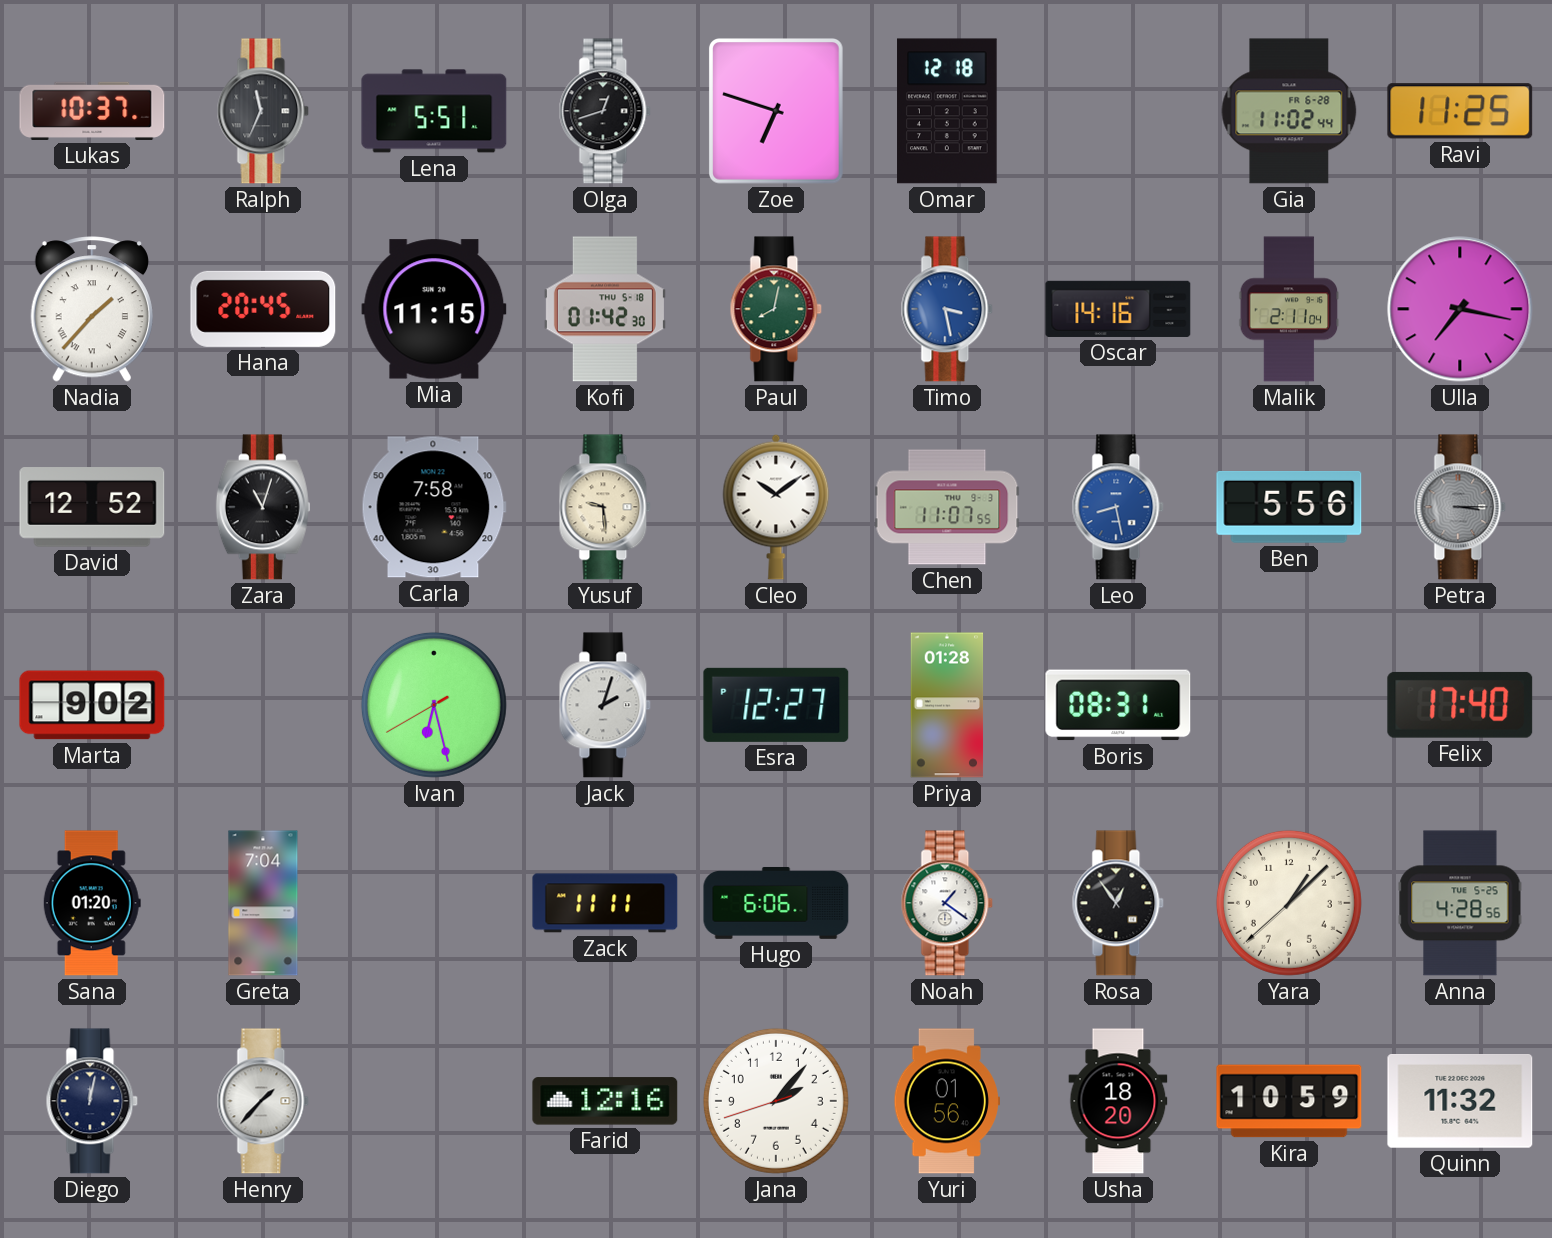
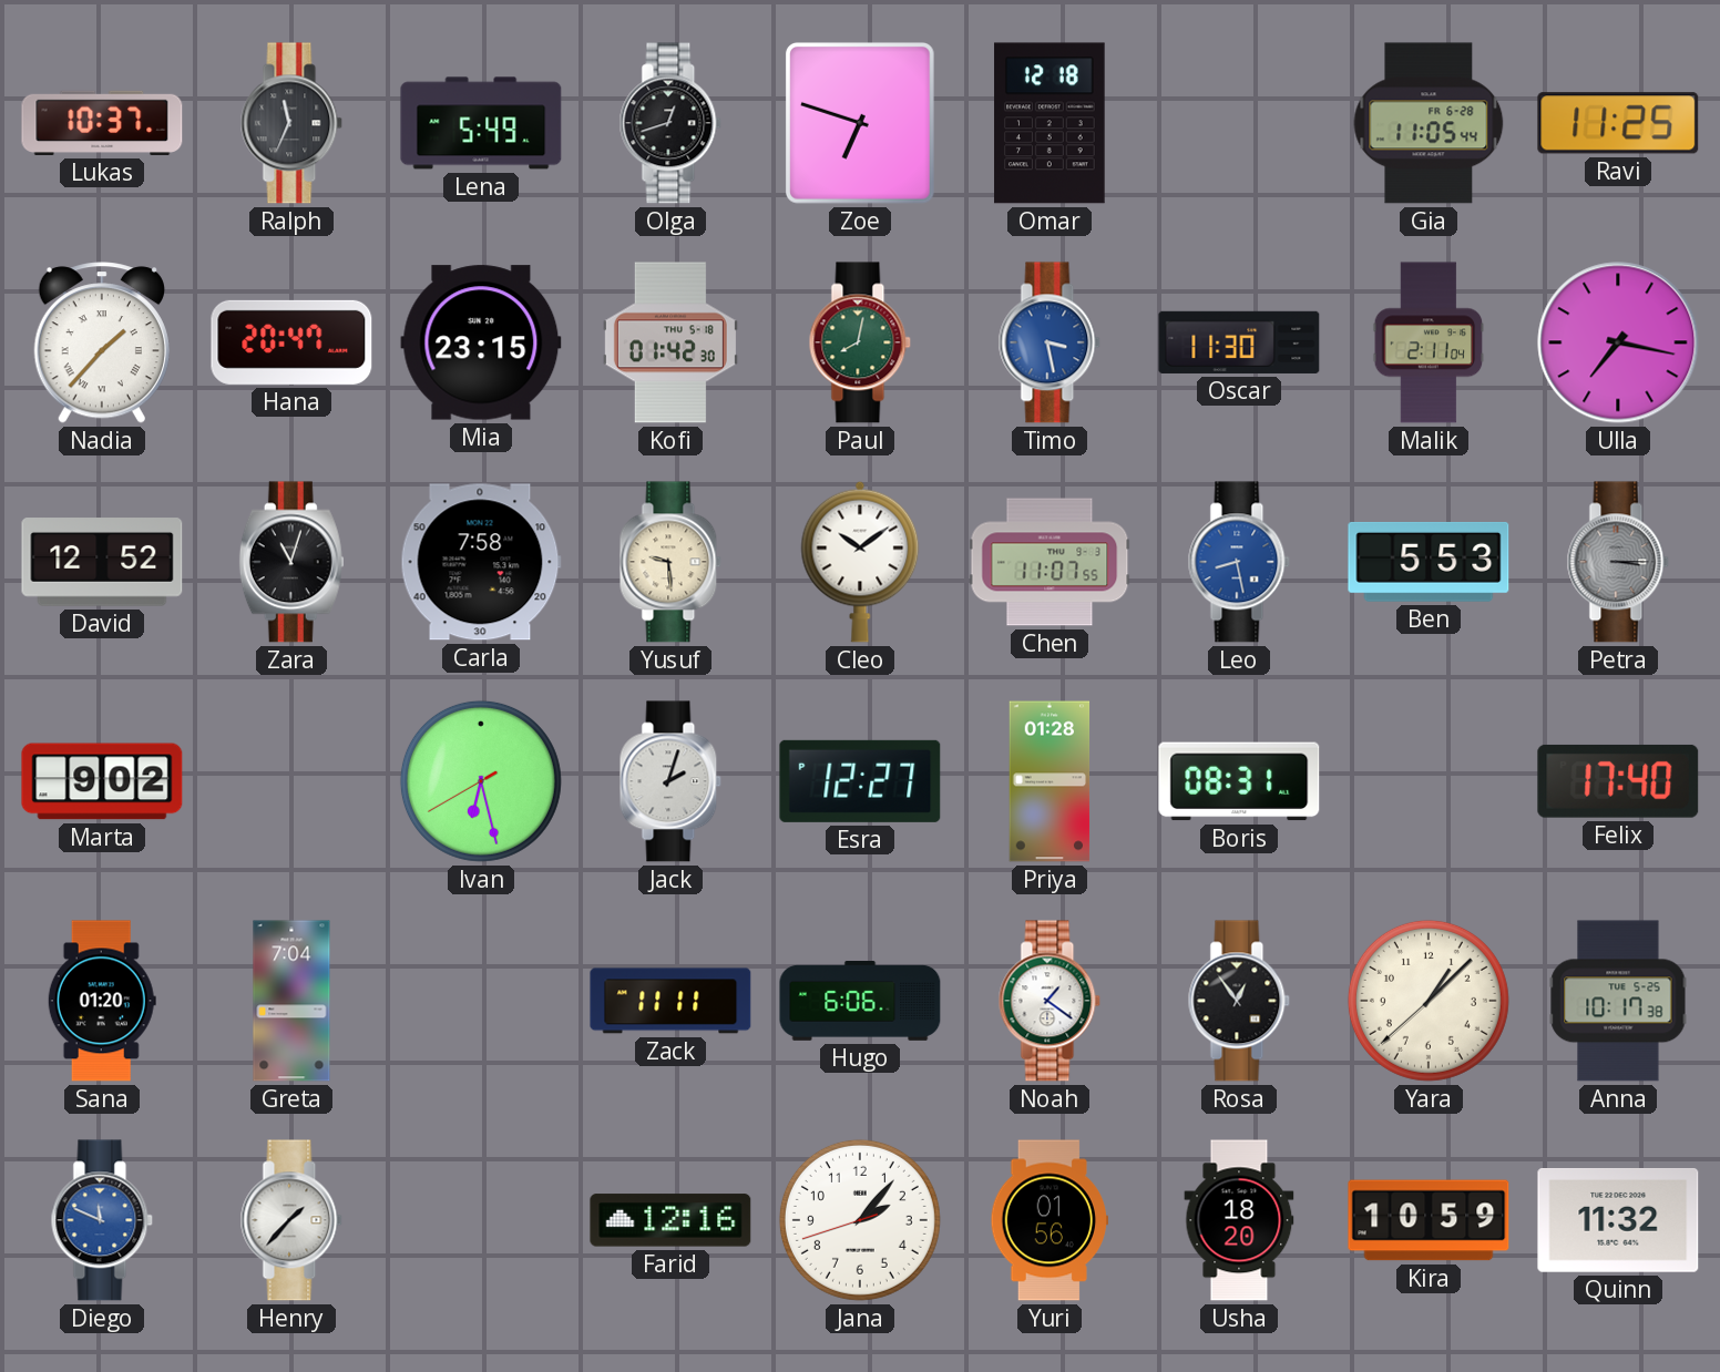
Lena: 5:51 -> 5:49
Gia: 11:02 -> 11:05
Hana: 20:45 -> 20:47
Mia: 11:15 -> 23:15
Oscar: 14:16 -> 11:30
Ben: 5:56 -> 5:53
Anna: 4:28 -> 10:17
Diego: 12:02 -> 11:49
Diego dial: navy -> blue
